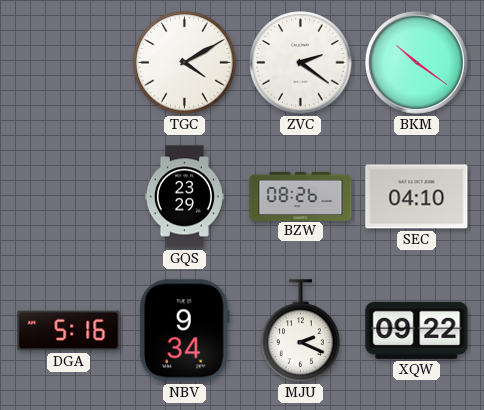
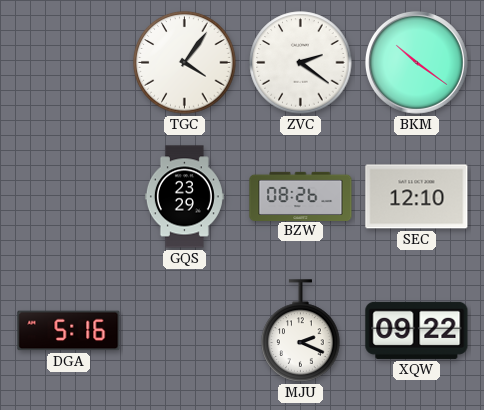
TGC: 4:10 -> 4:06
SEC: 04:10 -> 12:10
NBV: 9:34 -> none
